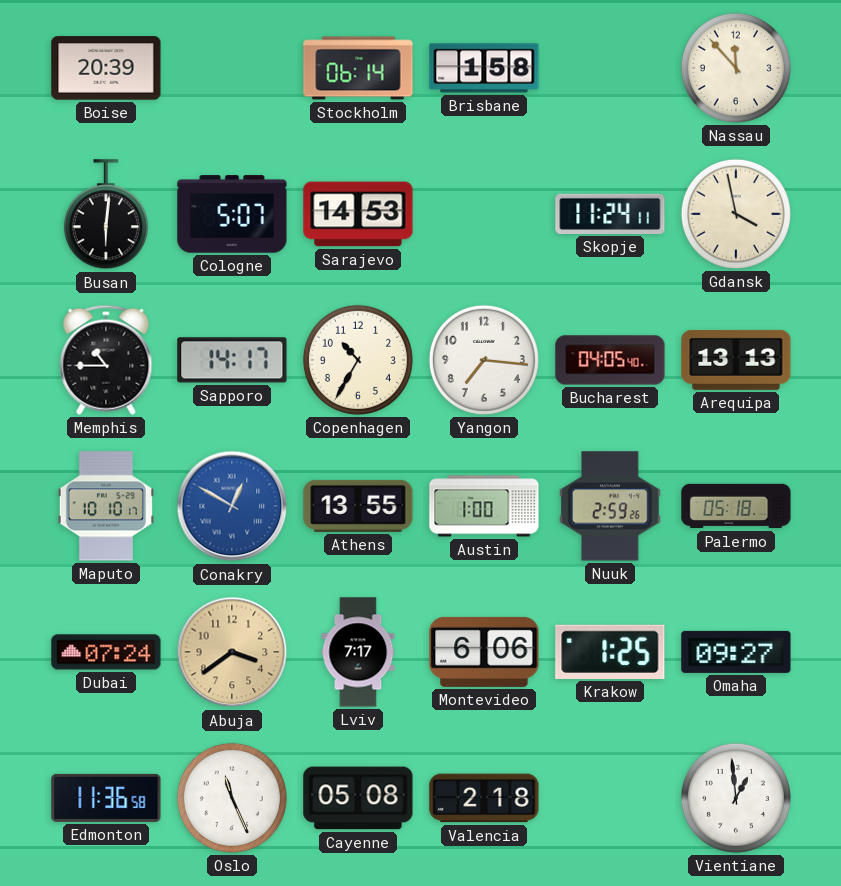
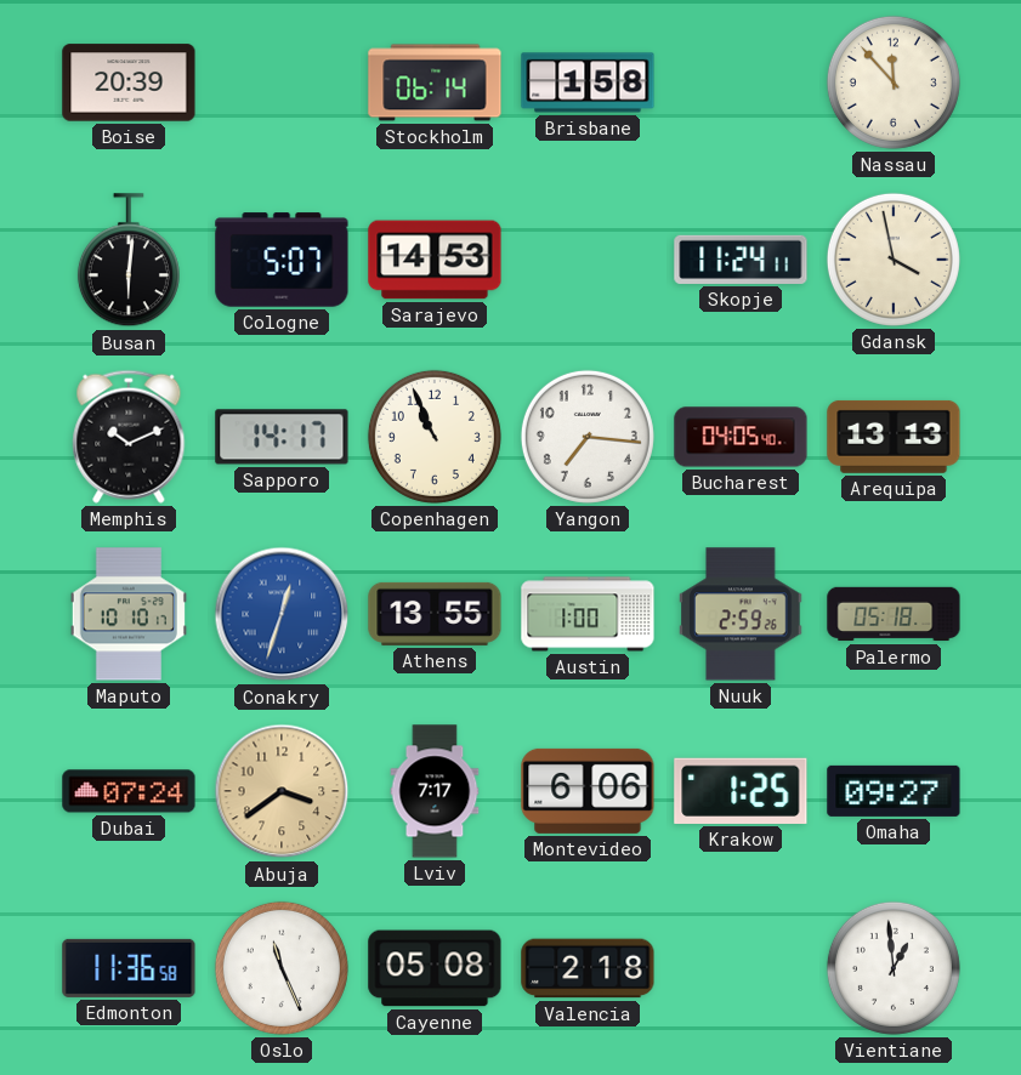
Memphis: 10:45 -> 10:11
Copenhagen: 10:35 -> 10:56
Conakry: 12:50 -> 12:33
